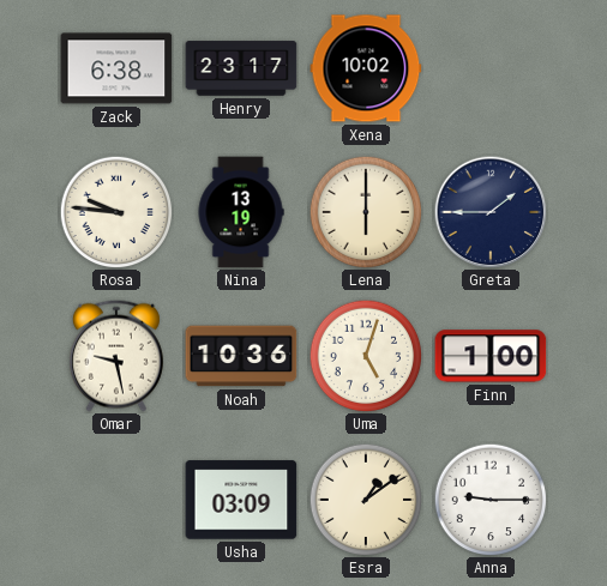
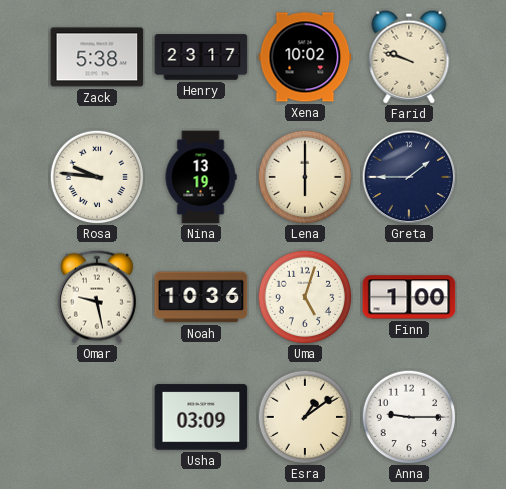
Zack: 6:38 -> 5:38
Farid: none -> 9:48
